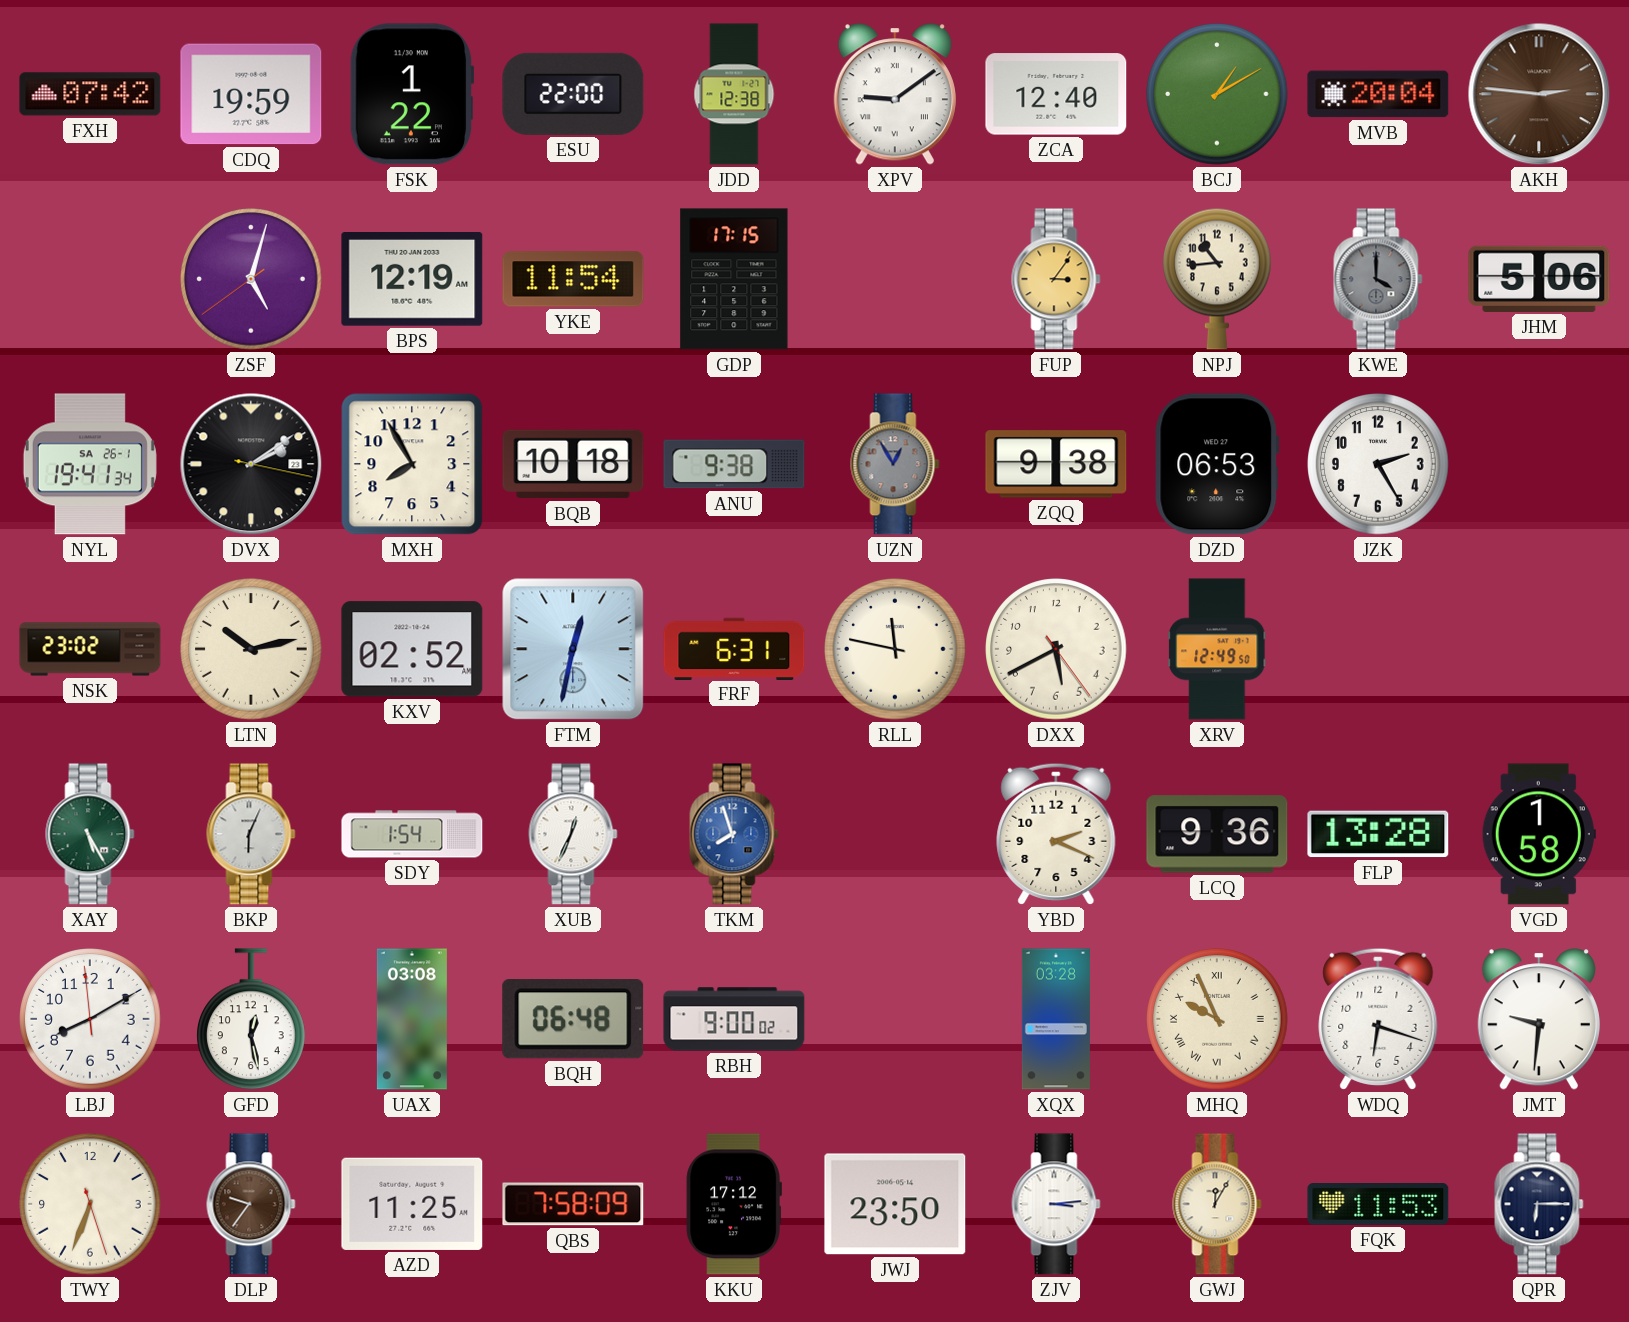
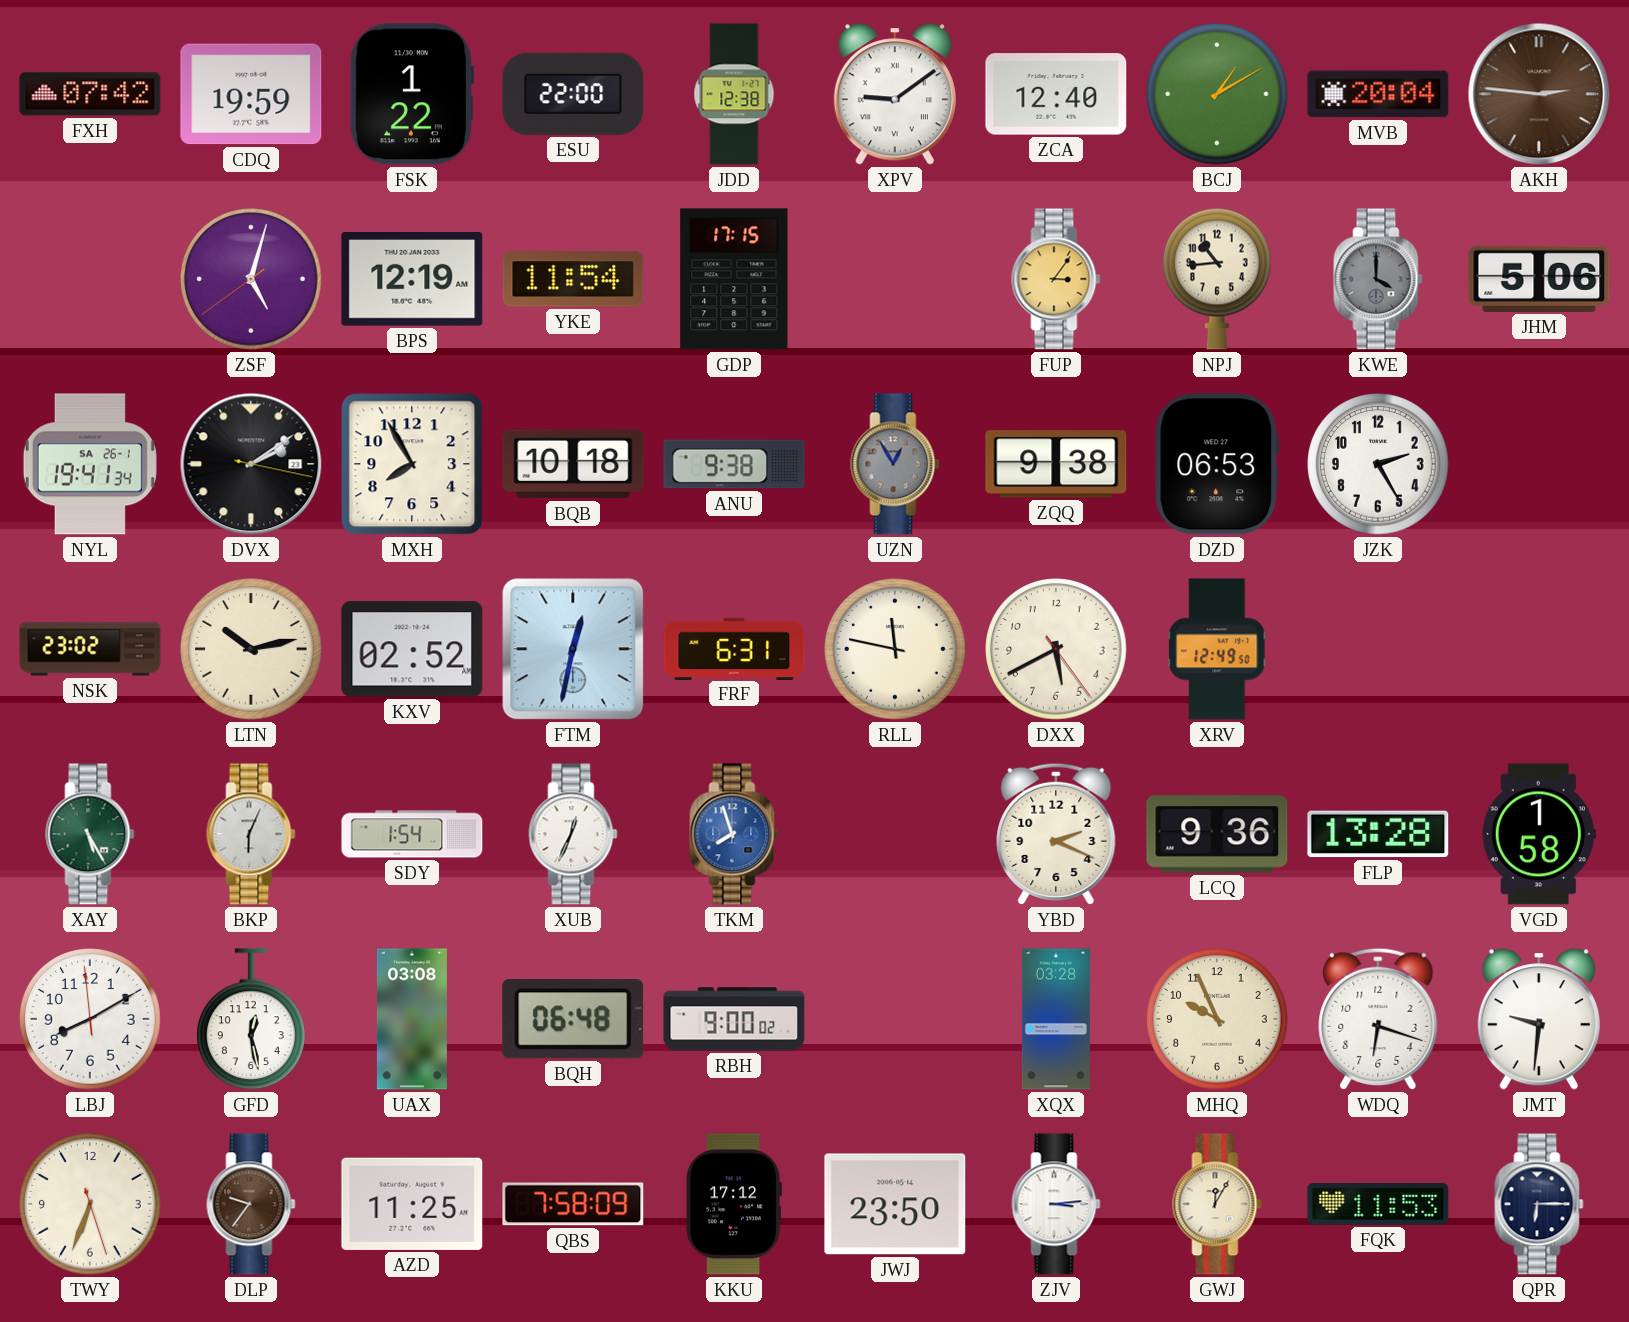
MHQ numerals: Roman -> Arabic
